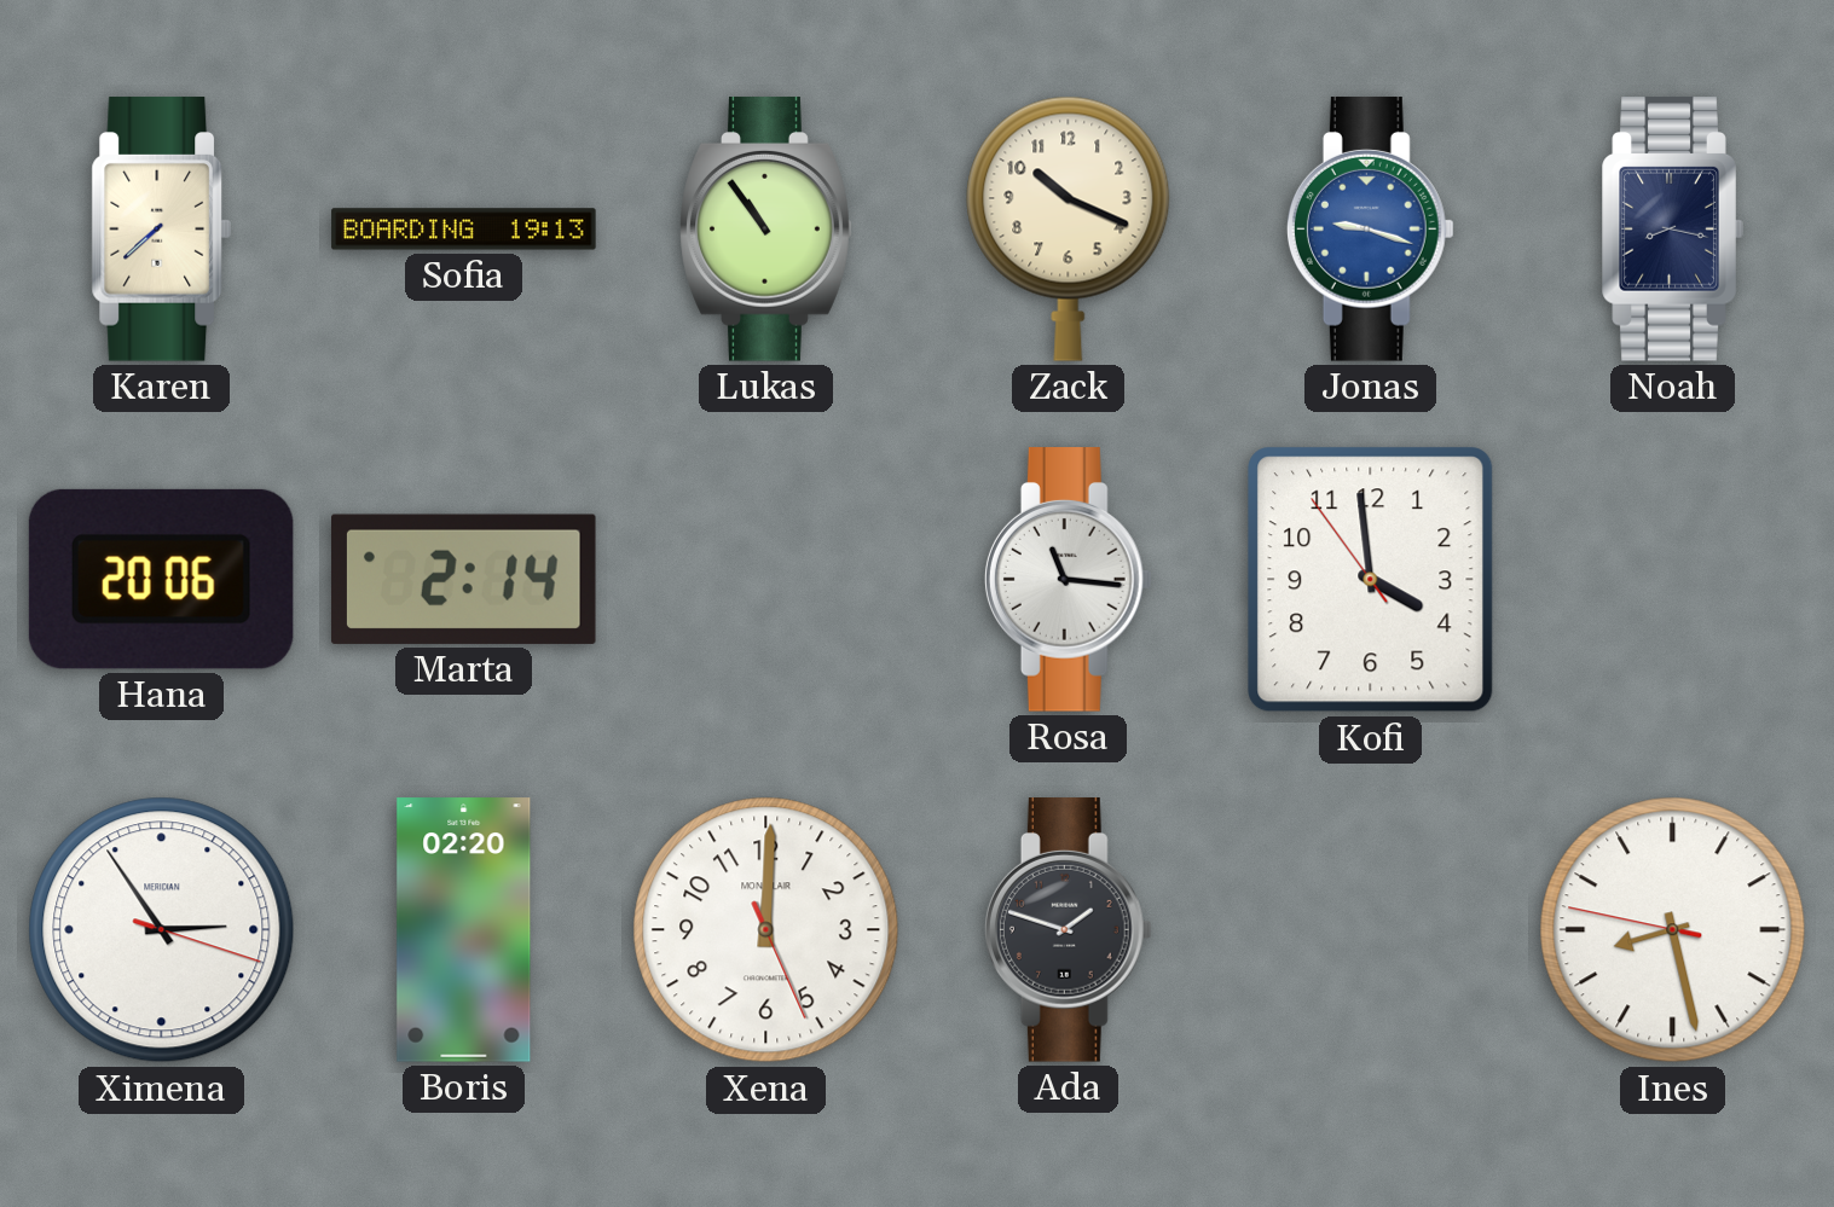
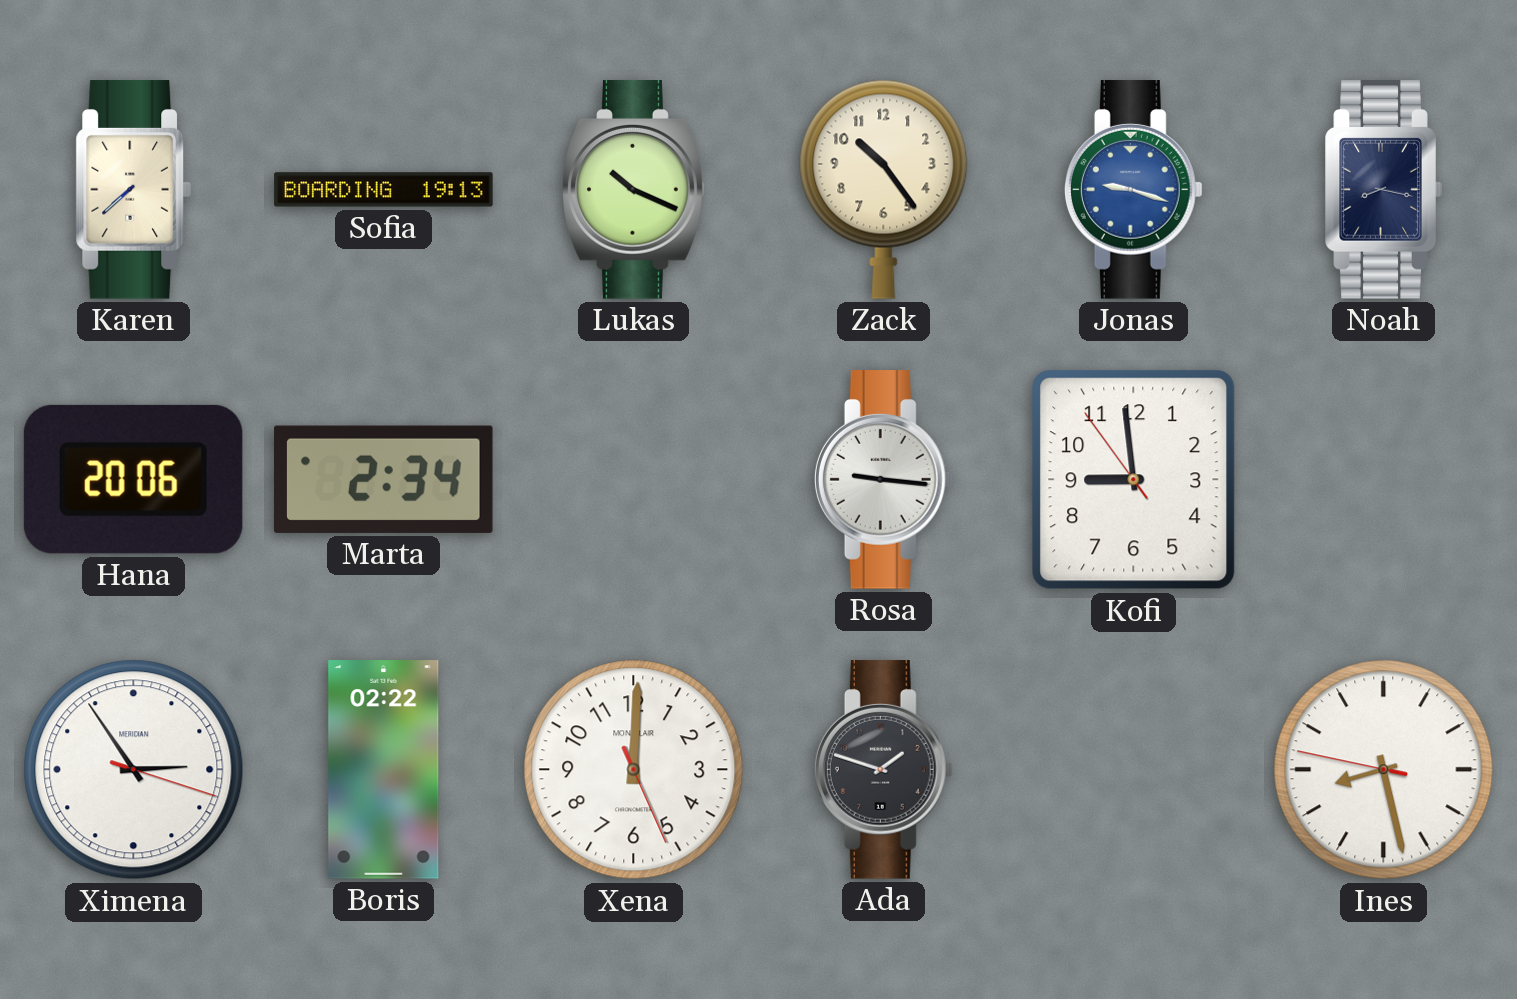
Lukas: 10:54 -> 10:19
Zack: 10:19 -> 10:24
Marta: 2:14 -> 2:34
Rosa: 11:16 -> 9:16
Kofi: 3:58 -> 8:58
Boris: 02:20 -> 02:22
